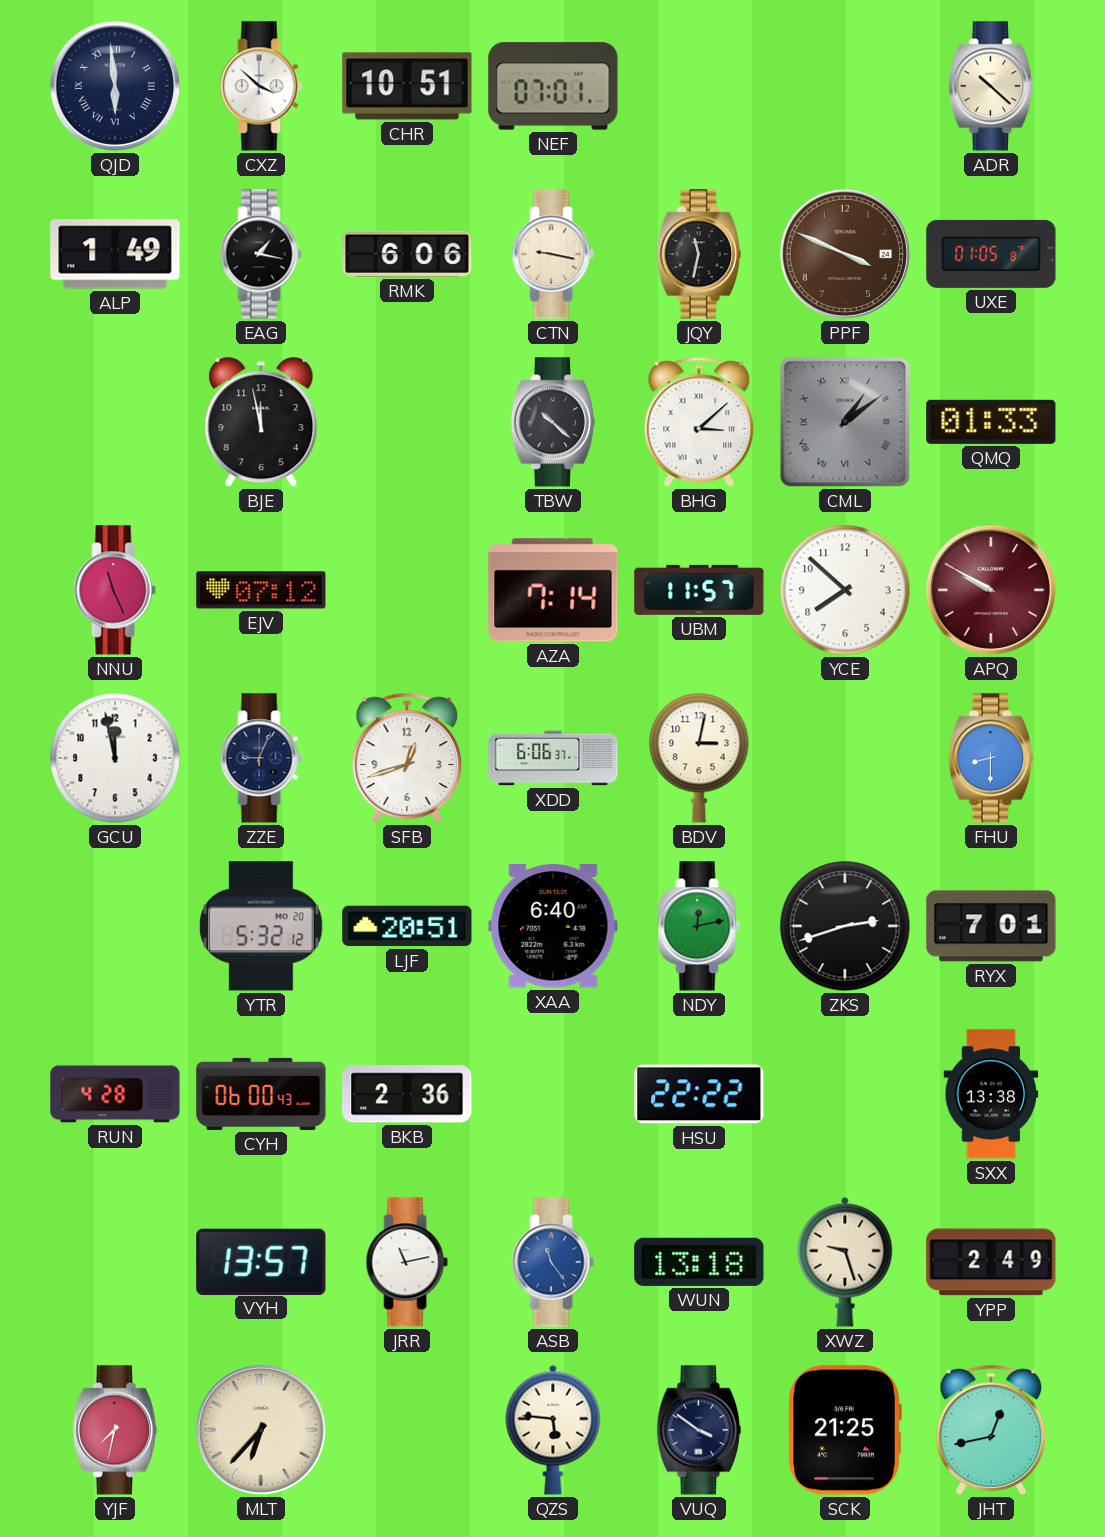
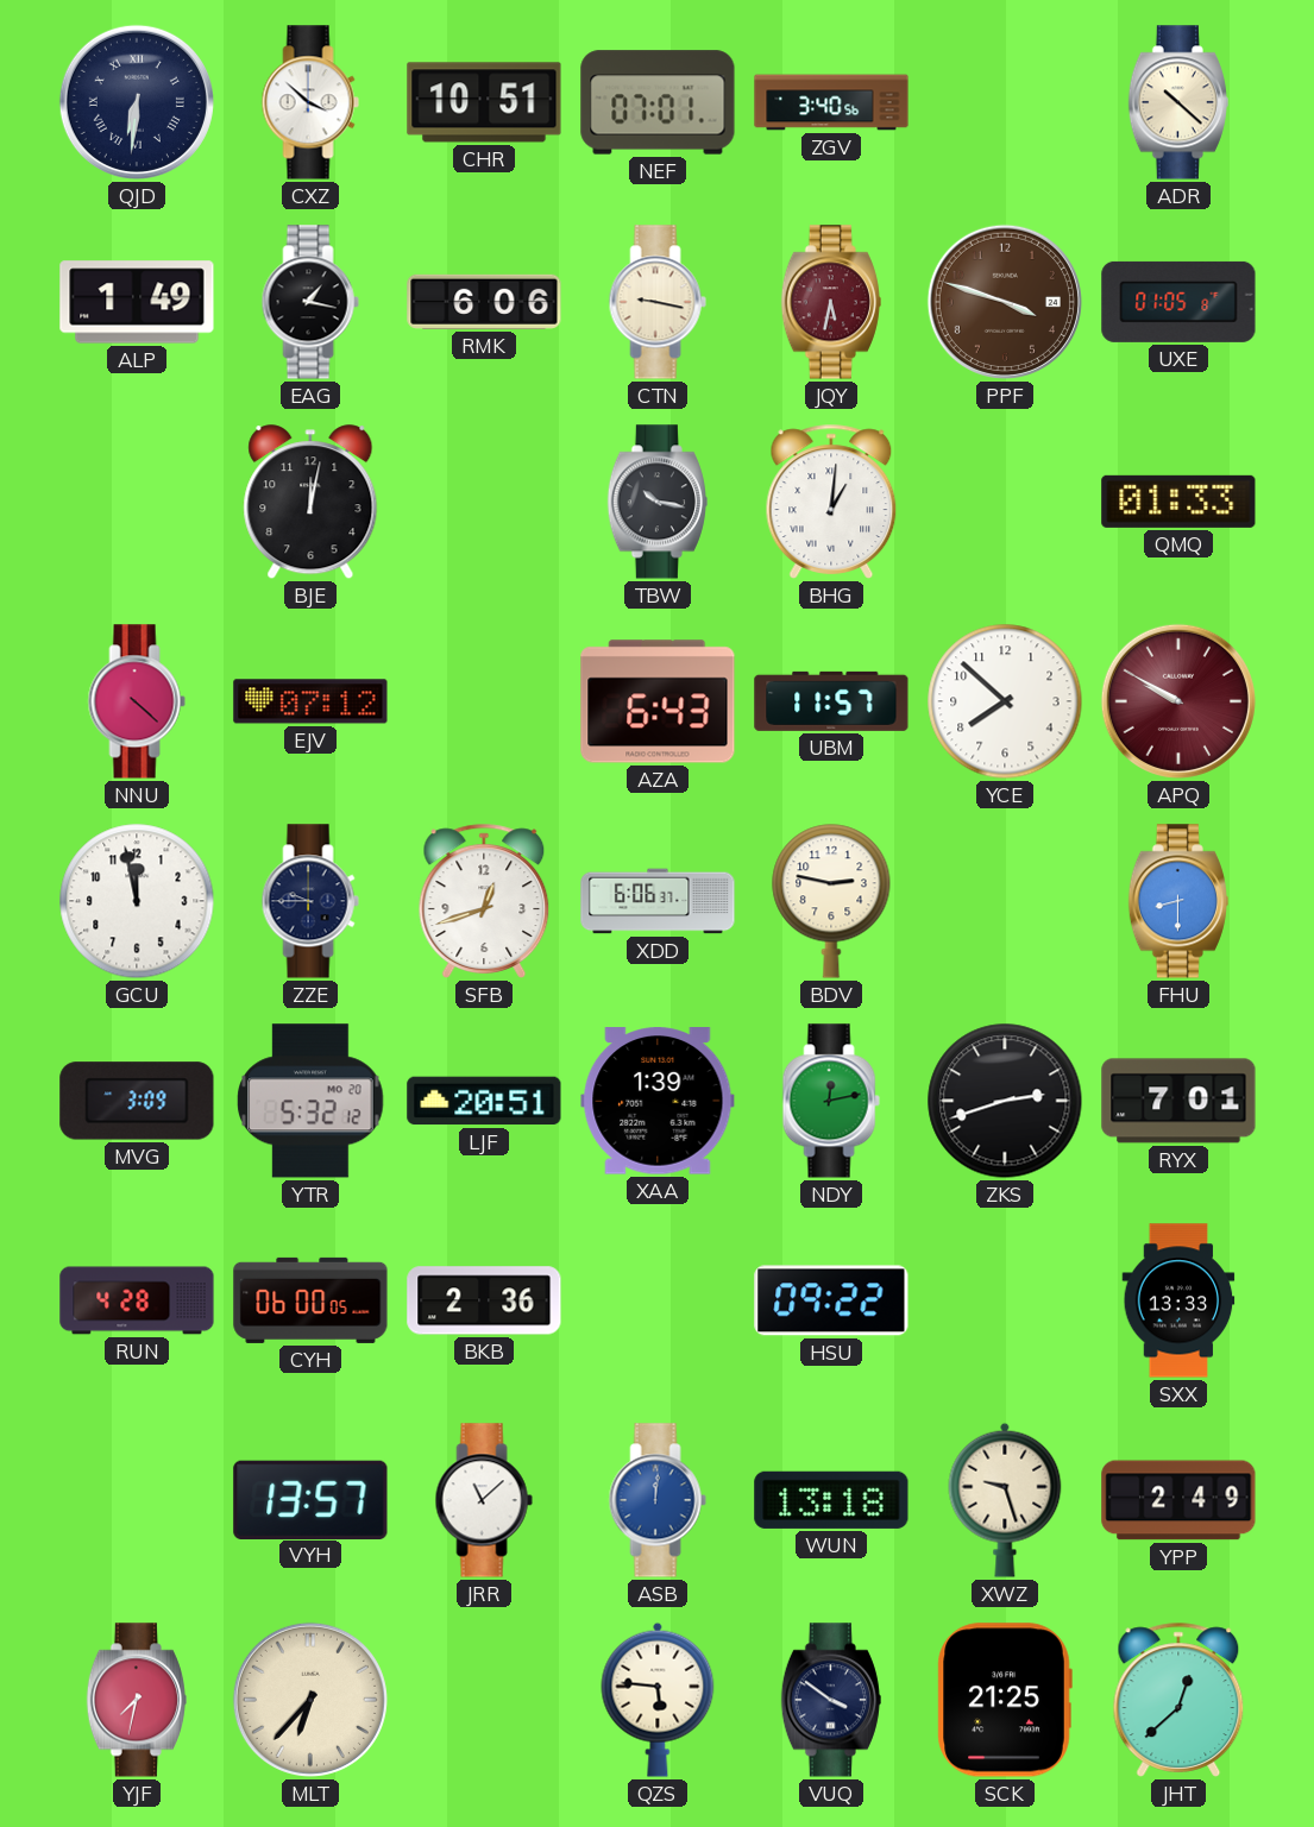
QJD: 5:59 -> 6:31
ZGV: none -> 3:40
JQY: 11:32 -> 5:32
JQY dial: black -> burgundy
PPF: 3:49 -> 3:48
BJE: 11:58 -> 12:02
TBW: 10:22 -> 10:17
BHG: 3:08 -> 1:01
CML: 1:09 -> none
NNU: 11:26 -> 4:22
AZA: 7:14 -> 6:43
ZZE: 9:04 -> 9:45
BDV: 3:02 -> 2:47
MVG: none -> 3:09
XAA: 6:40 -> 1:39
CYH: 06:00:43 -> 06:00:05
HSU: 22:22 -> 09:22
SXX: 13:38 -> 13:33
JRR: 11:13 -> 11:08
ASB: 11:24 -> 12:01
JHT: 12:43 -> 12:38
